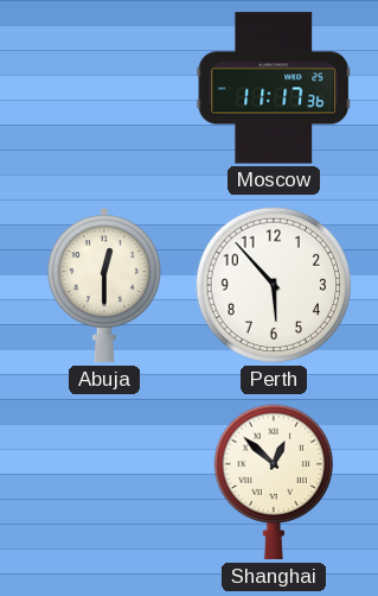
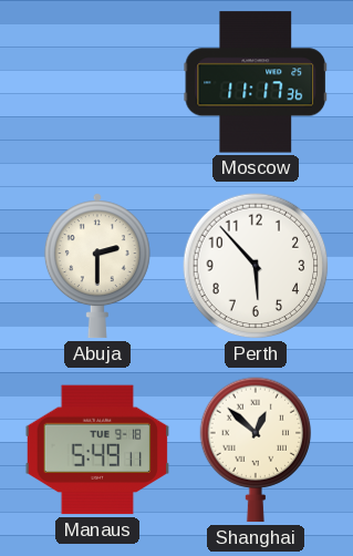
Abuja: 12:30 -> 2:30
Manaus: none -> 5:49
